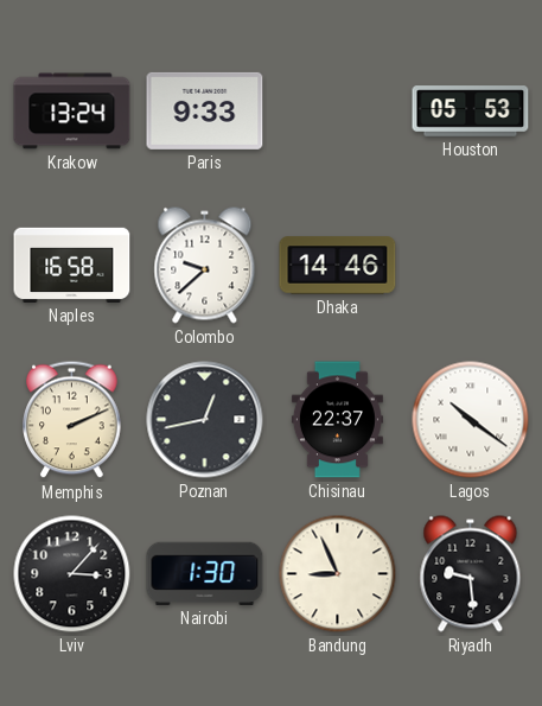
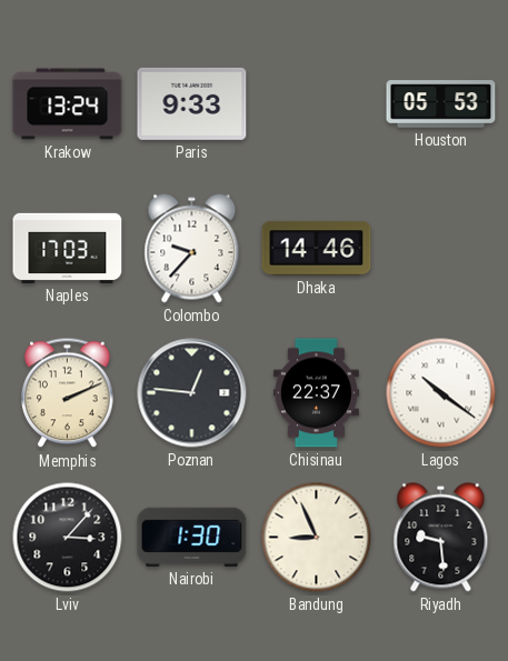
Naples: 16:58 -> 17:03
Colombo: 9:38 -> 9:37
Poznan: 12:43 -> 12:46
